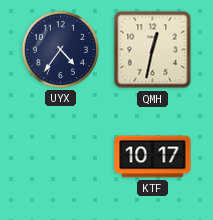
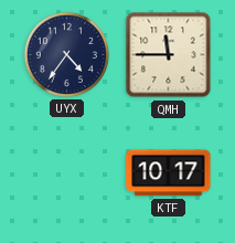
QMH: 12:32 -> 11:45
